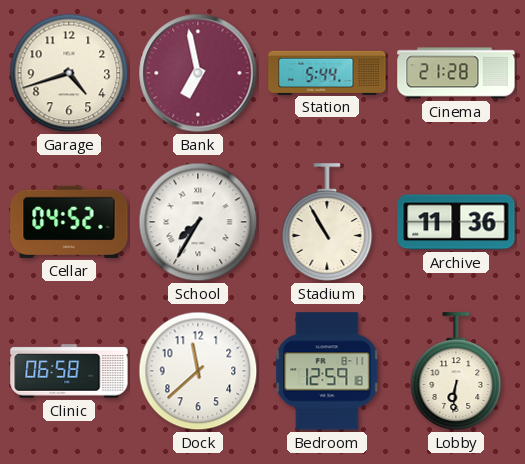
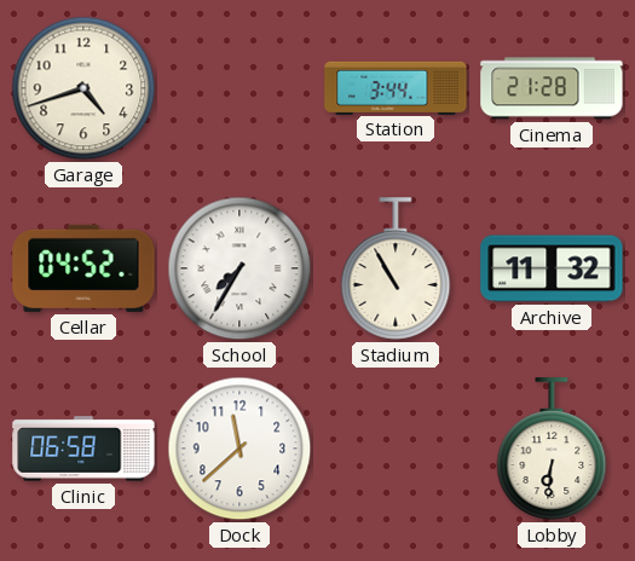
Bank: 6:58 -> none
Station: 5:44 -> 3:44
Archive: 11:36 -> 11:32
Bedroom: 12:59 -> none
